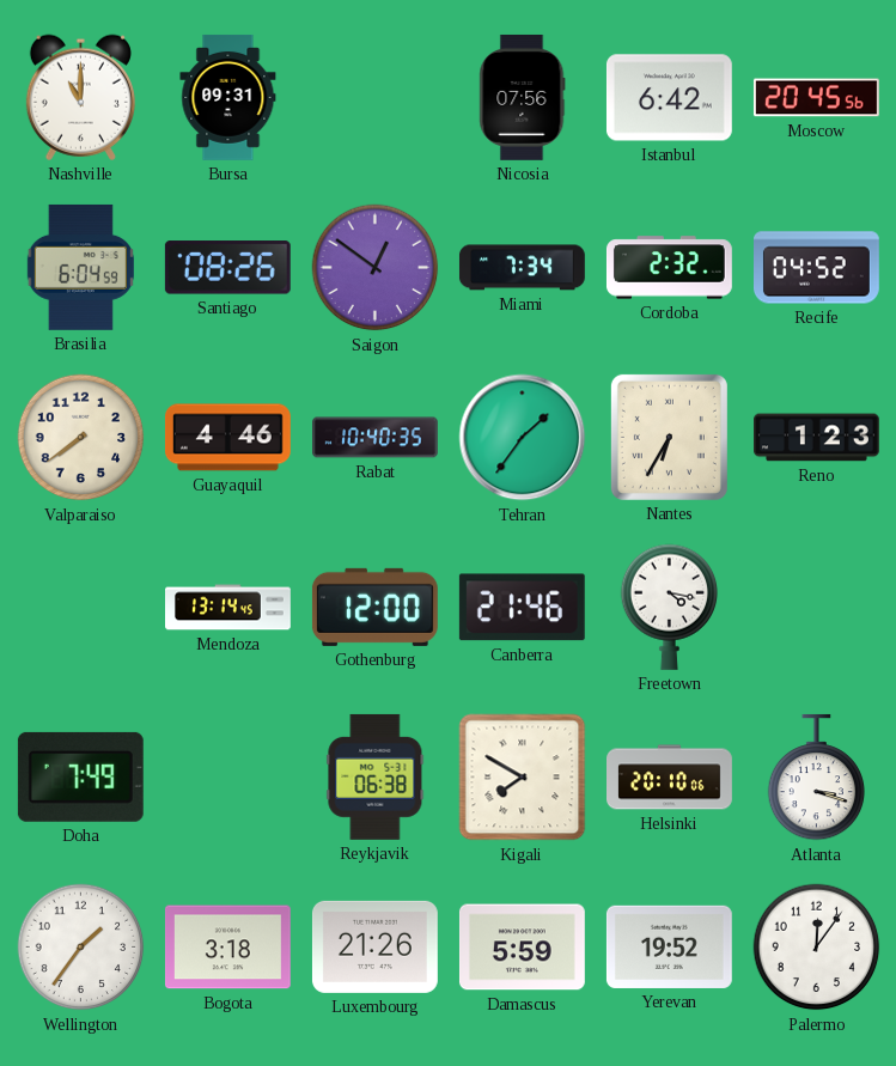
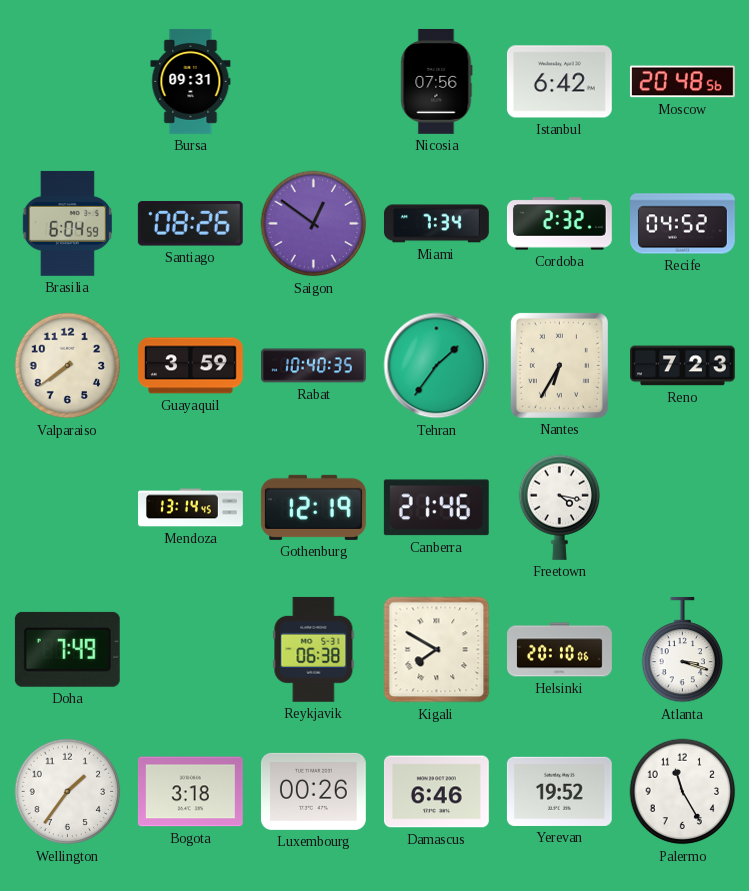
Nashville: 11:00 -> none
Moscow: 20:45 -> 20:48
Guayaquil: 4:46 -> 3:59
Reno: 1:23 -> 7:23
Gothenburg: 12:00 -> 12:19
Luxembourg: 21:26 -> 00:26
Damascus: 5:59 -> 6:46
Palermo: 12:06 -> 11:25
